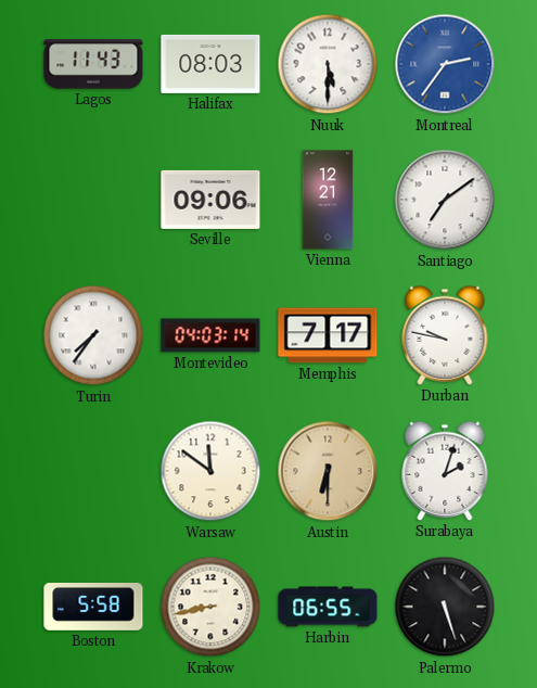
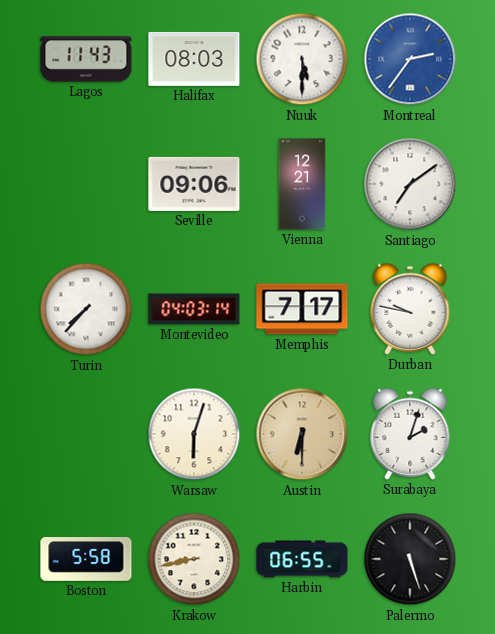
Turin: 7:36 -> 7:37
Warsaw: 11:51 -> 6:03
